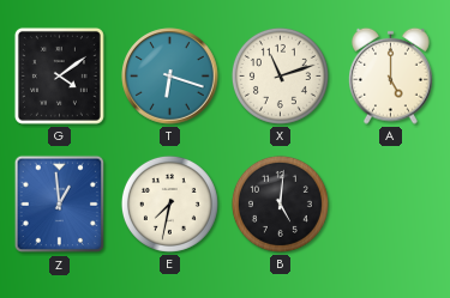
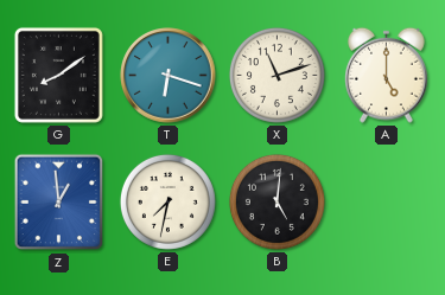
G: 4:09 -> 8:09
